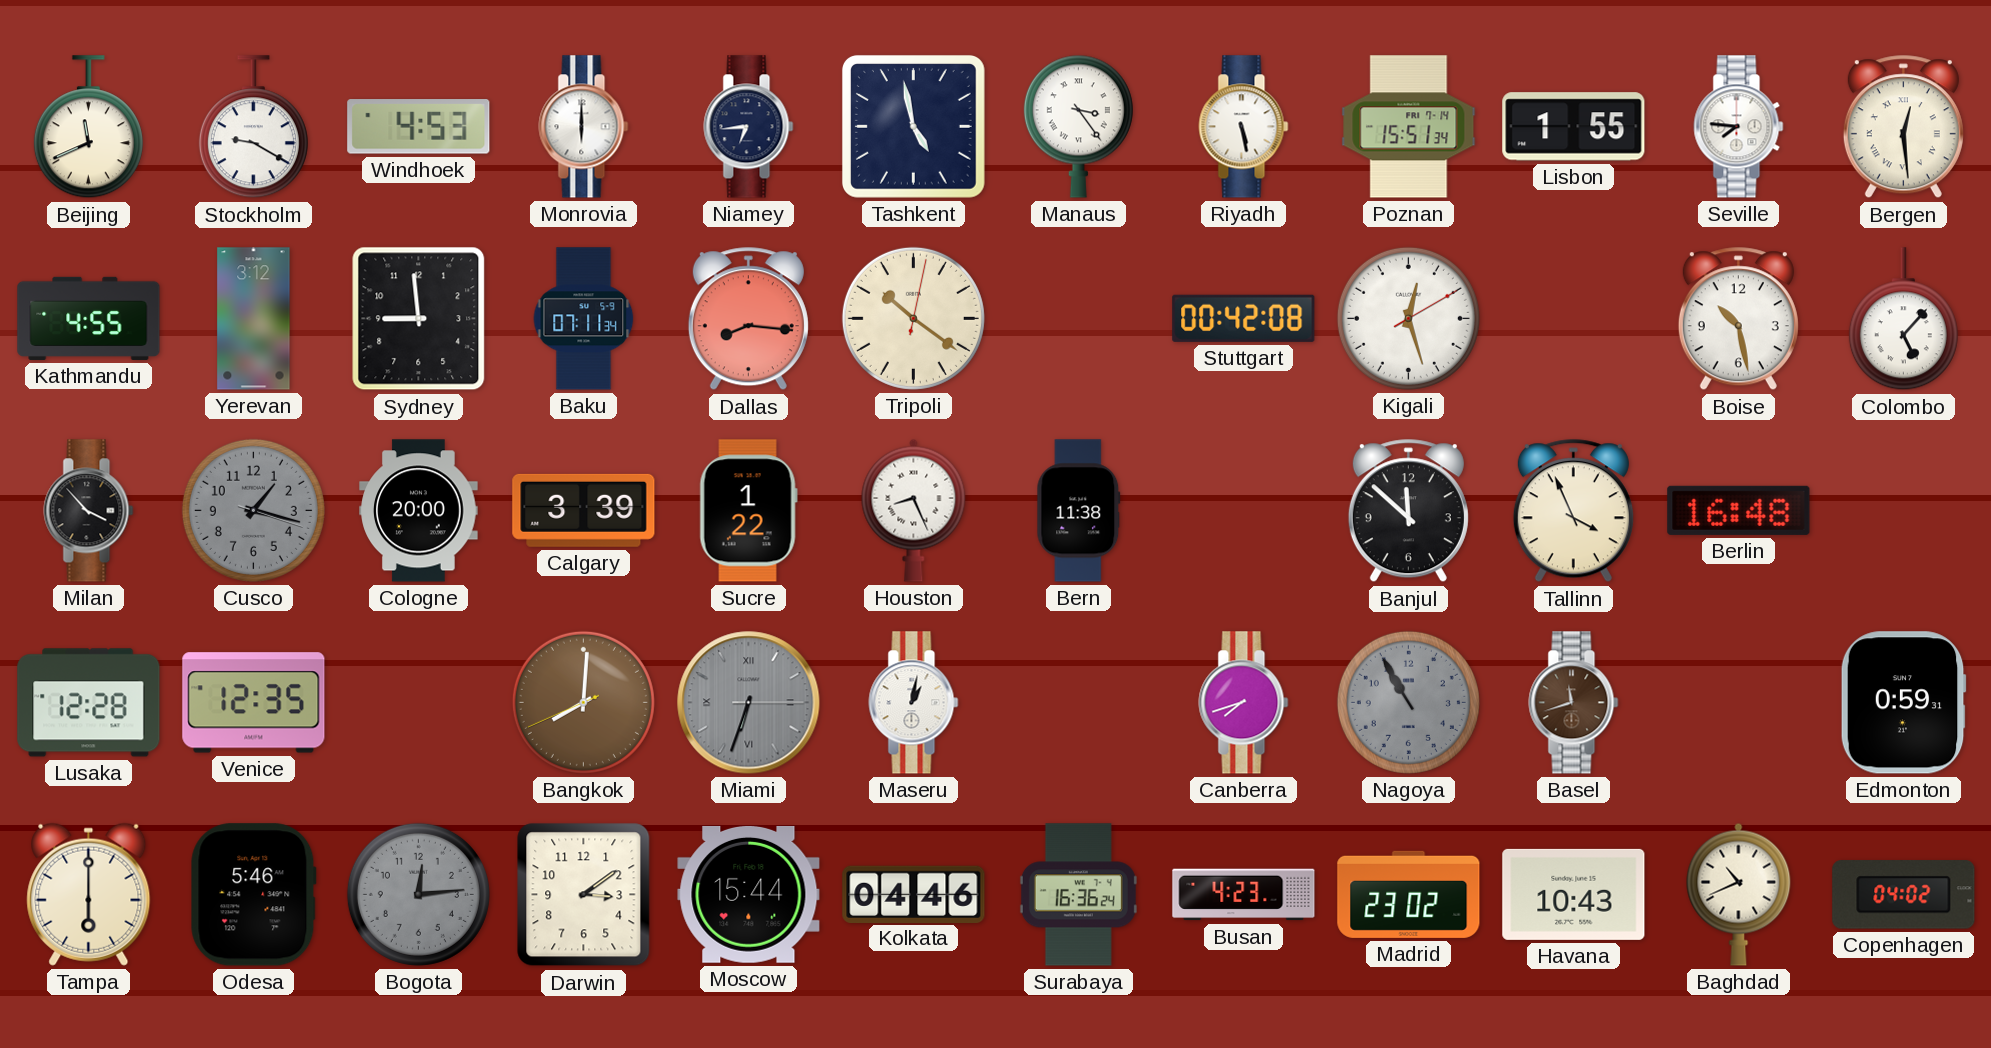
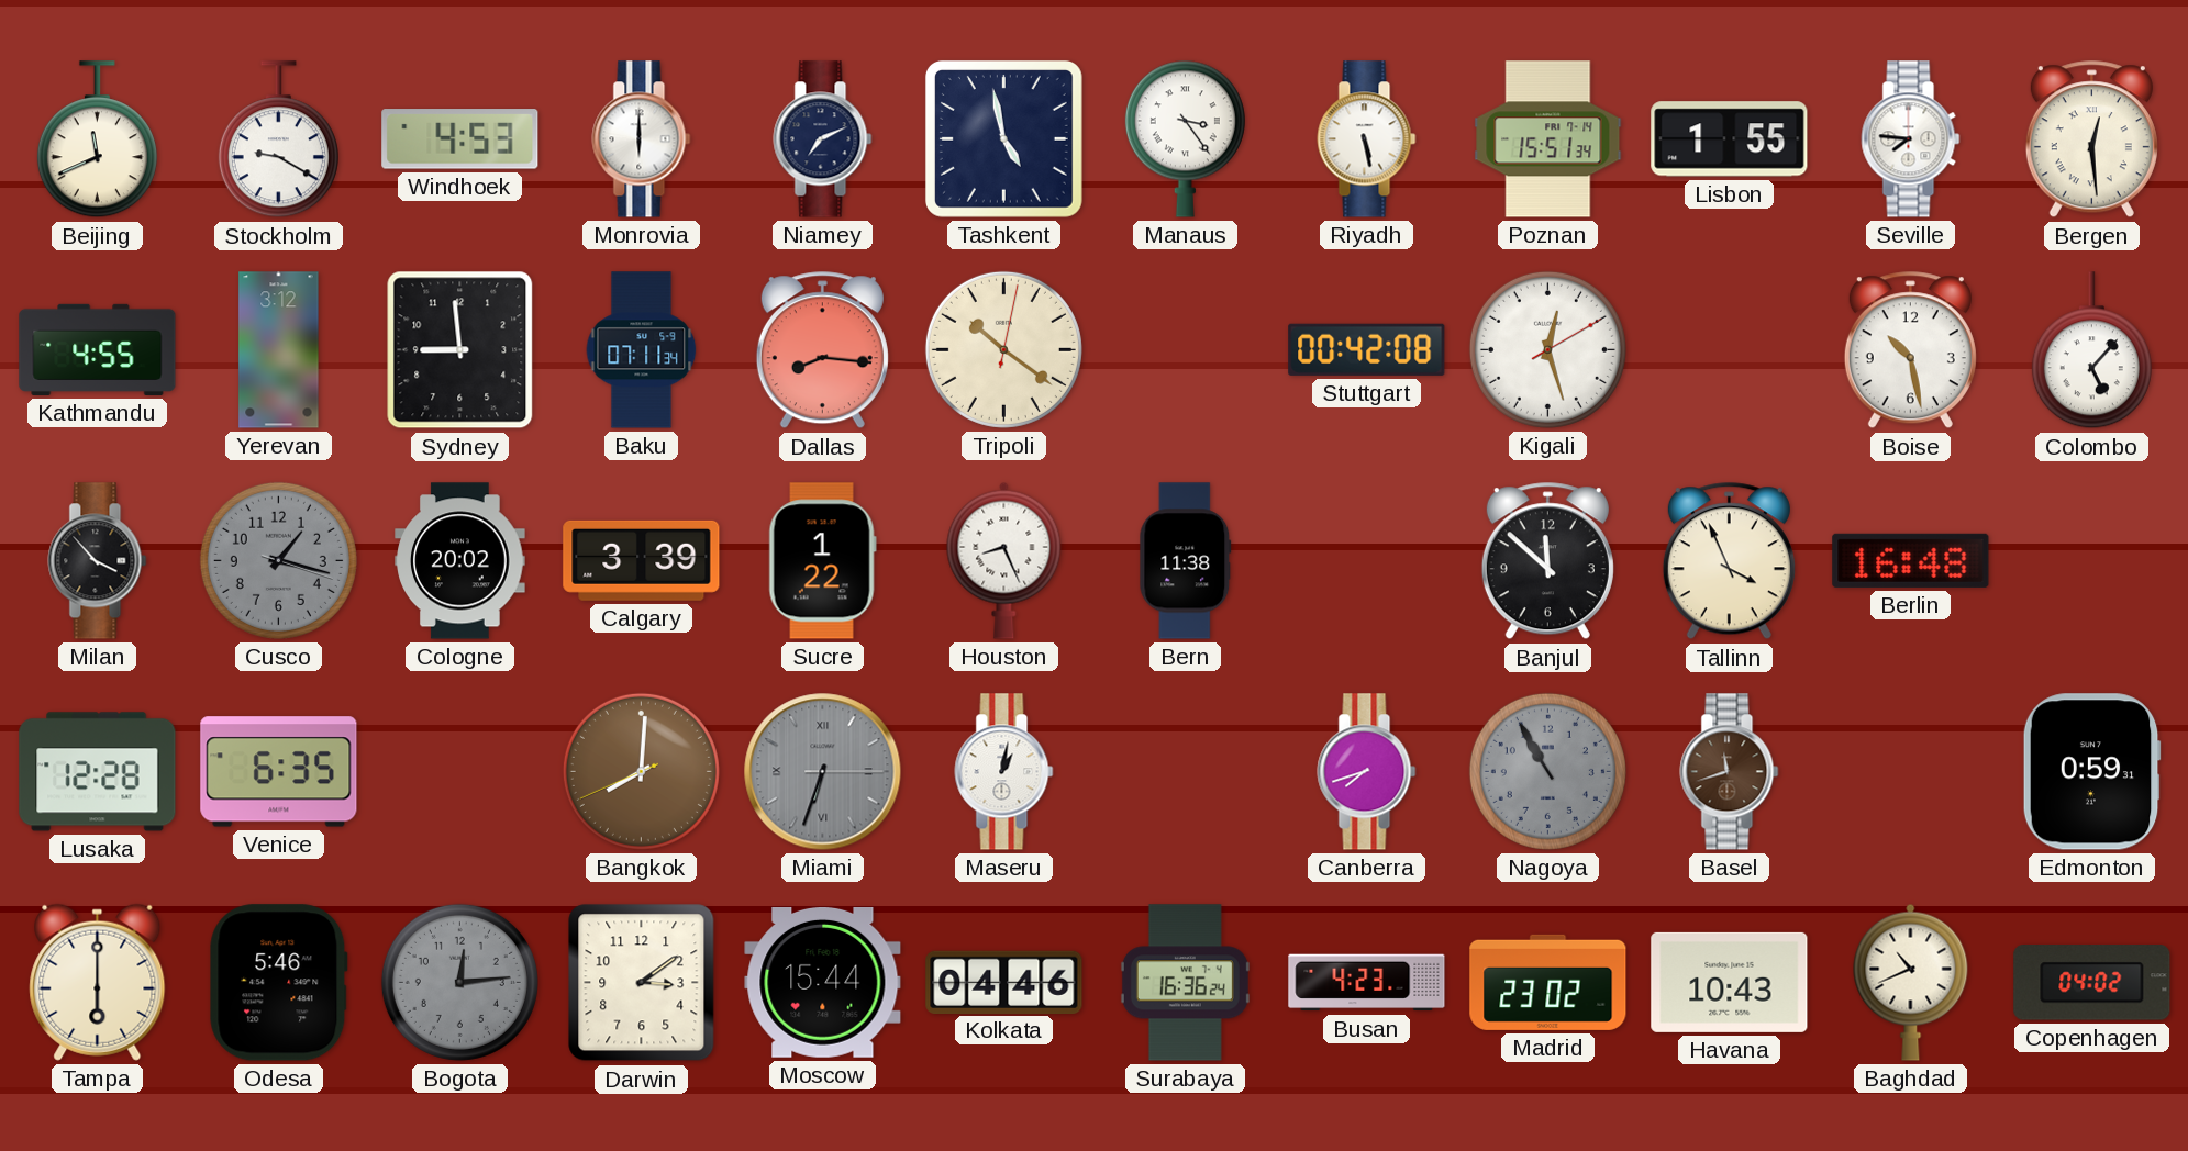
Niamey: 6:44 -> 7:11
Cologne: 20:00 -> 20:02
Venice: 12:35 -> 6:35
